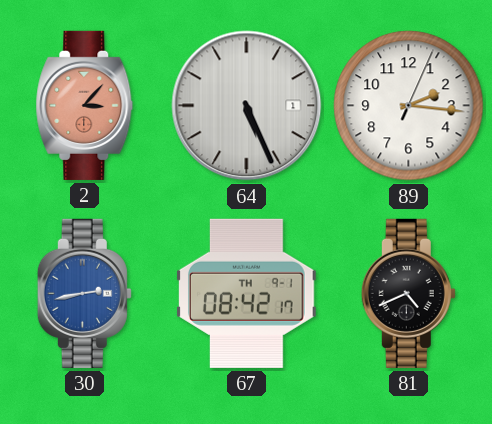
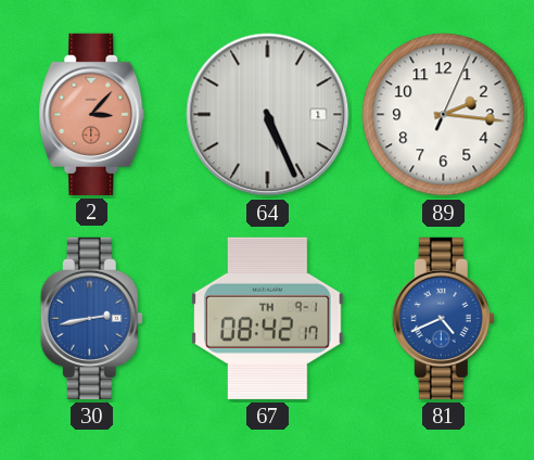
81 dial: black -> blue
